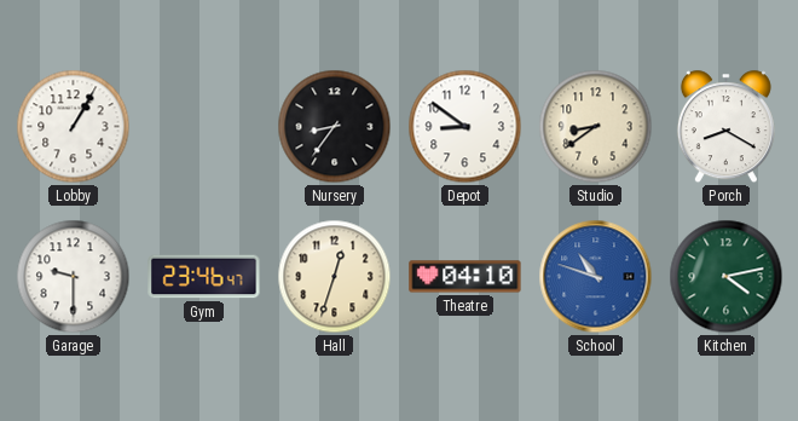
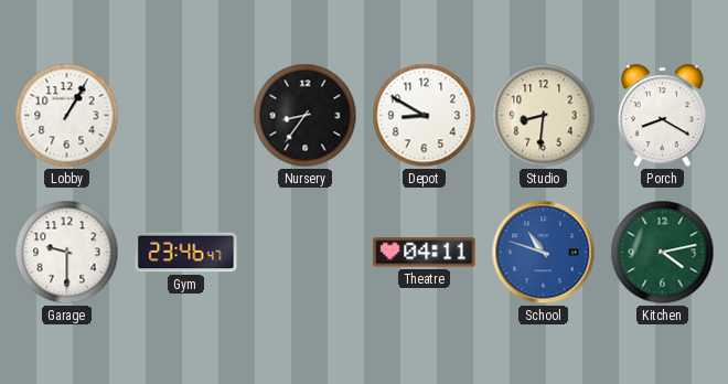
Depot: 8:51 -> 8:50
Studio: 8:39 -> 8:31
Hall: 12:33 -> none
Theatre: 04:10 -> 04:11
